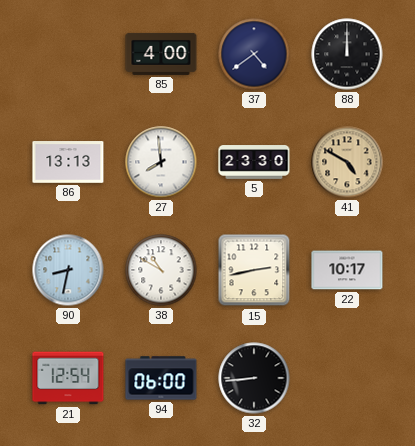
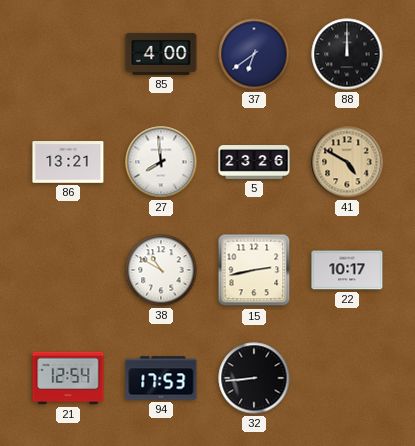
37: 4:39 -> 6:39
86: 13:13 -> 13:21
5: 23:30 -> 23:26
90: 8:32 -> none
94: 06:00 -> 17:53
